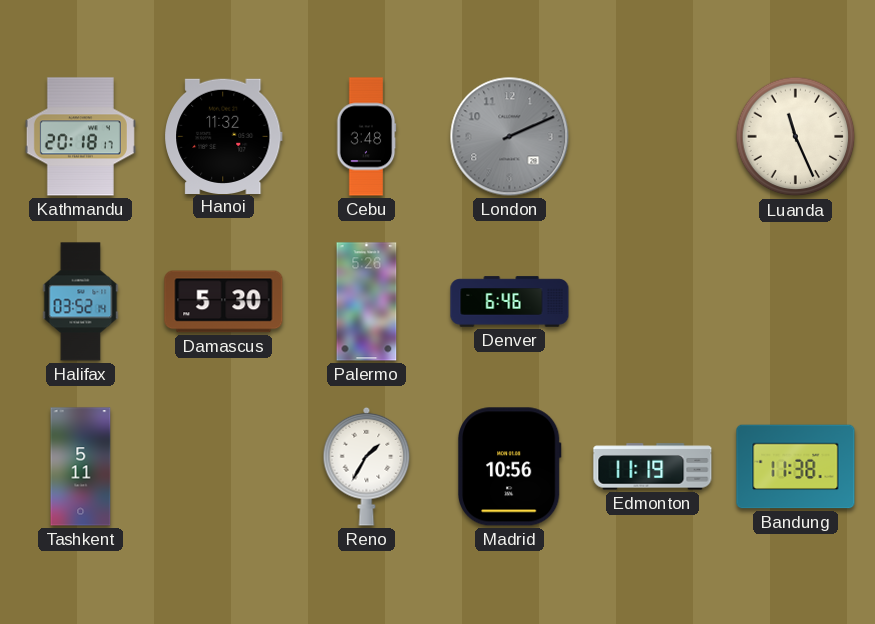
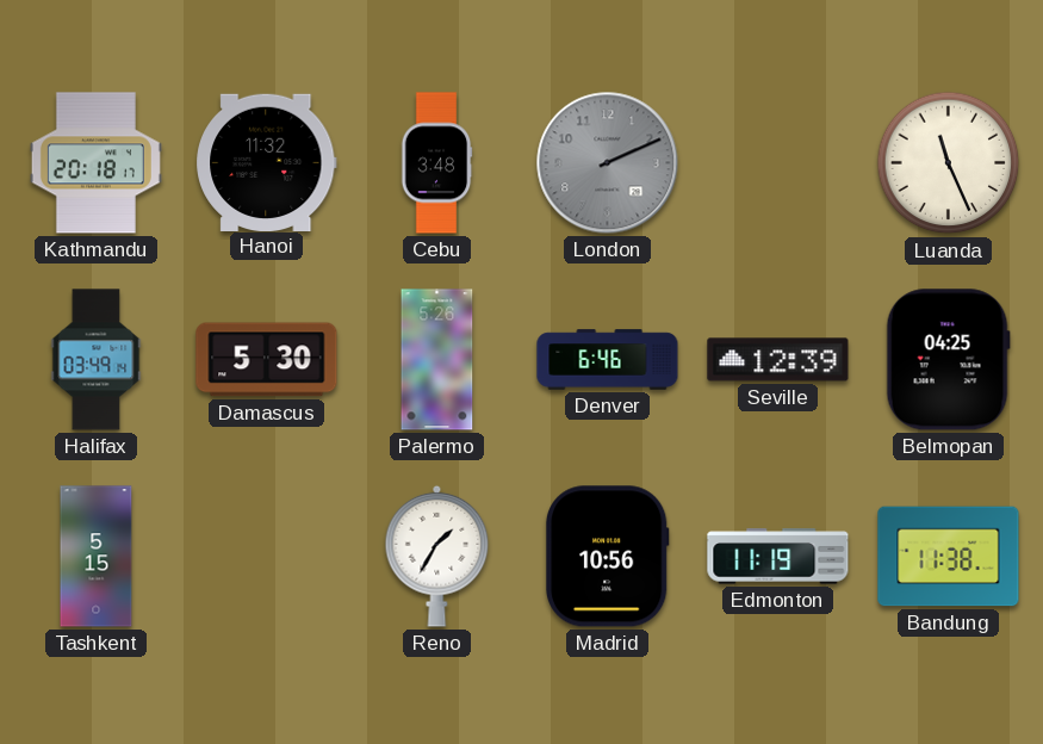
Halifax: 03:52 -> 03:49
Seville: none -> 12:39
Belmopan: none -> 04:25
Tashkent: 5:11 -> 5:15
